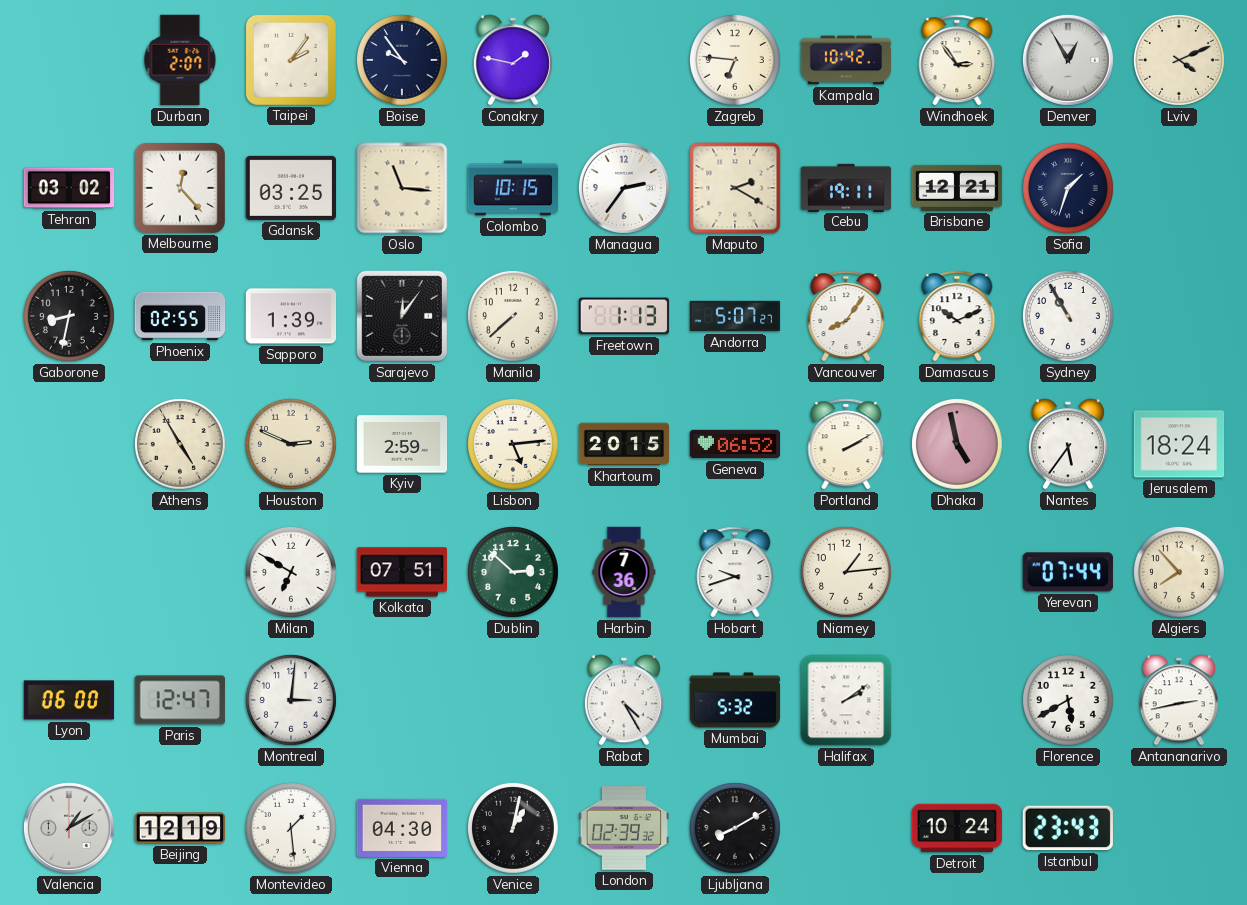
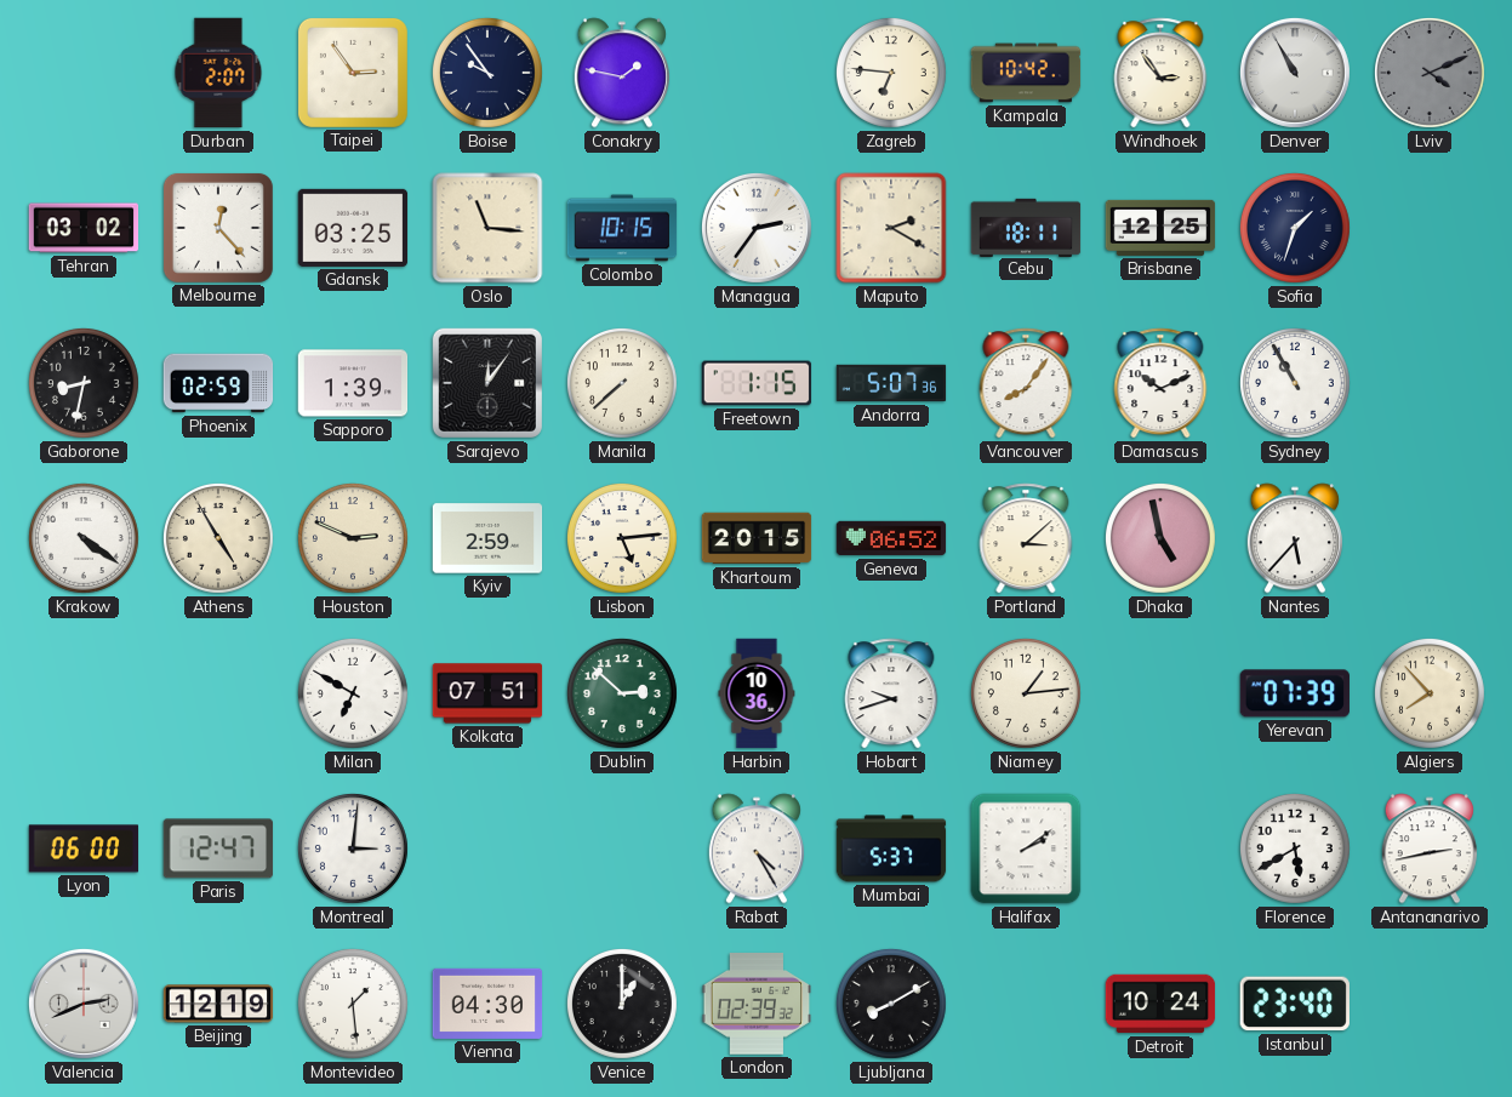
Taipei: 2:06 -> 2:54
Denver: 12:55 -> 10:55
Lviv dial: cream -> grey
Cebu: 19:11 -> 18:11
Brisbane: 12:21 -> 12:25
Phoenix: 02:55 -> 02:59
Freetown: 1:13 -> 1:15
Andorra: 5:07:27 -> 5:07:36
Krakow: none -> 4:21
Portland: 2:10 -> 3:08
Nantes: 5:36 -> 5:37
Jerusalem: 18:24 -> none
Harbin: 7:36 -> 10:36
Yerevan: 07:44 -> 07:39
Mumbai: 5:32 -> 5:37
Valencia: 1:10 -> 2:41
Venice: 1:02 -> 1:00
Istanbul: 23:43 -> 23:40
